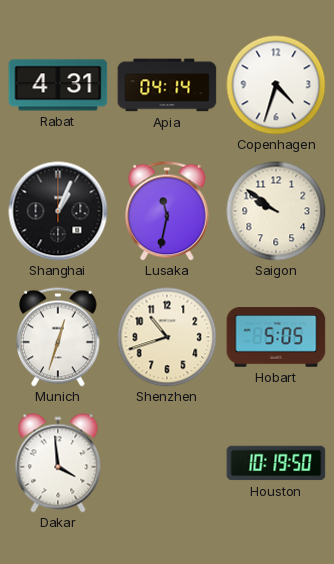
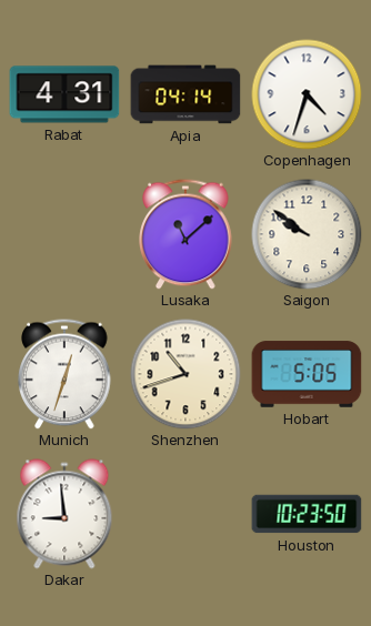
Shanghai: 1:04 -> none
Lusaka: 11:32 -> 11:08
Dakar: 3:59 -> 8:59
Houston: 10:19 -> 10:23
